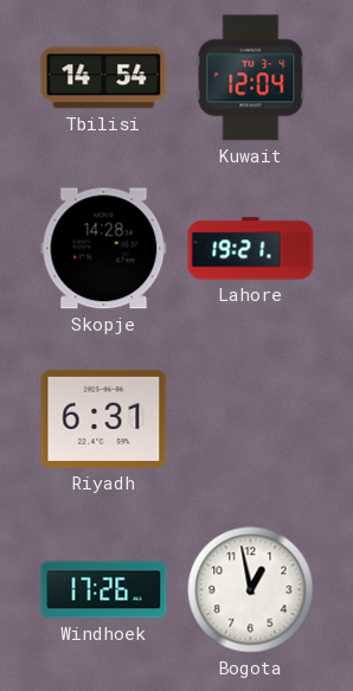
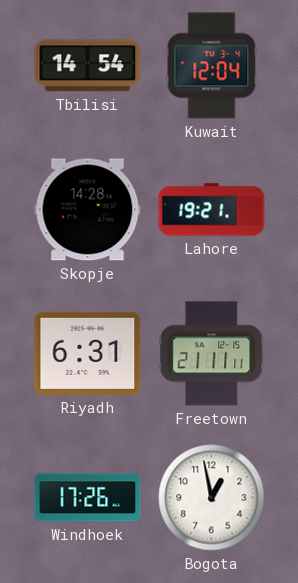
Freetown: none -> 21:11
